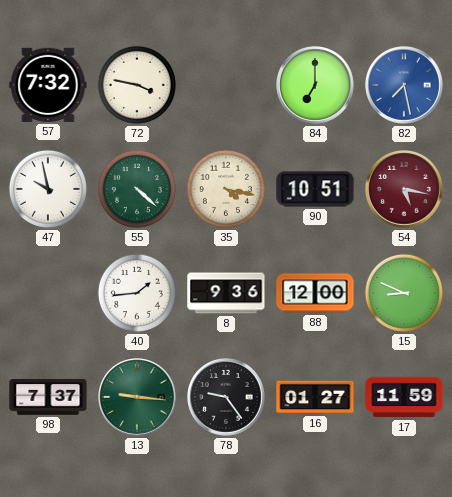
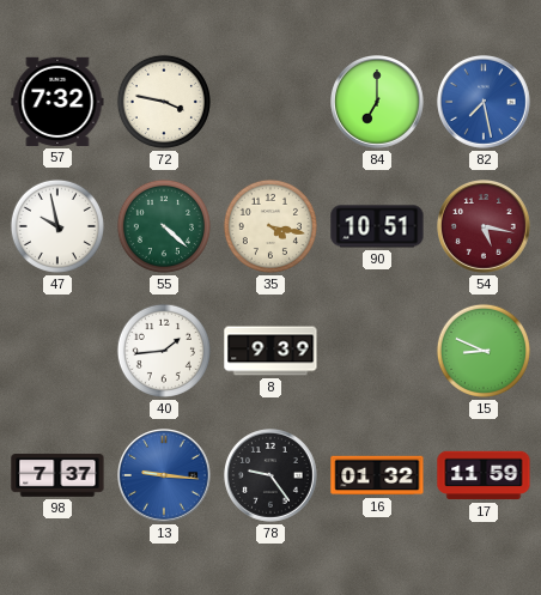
8: 9:36 -> 9:39
88: 12:00 -> none
13 dial: green -> blue
16: 01:27 -> 01:32
